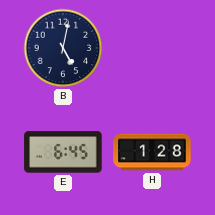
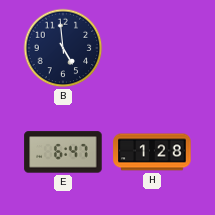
B: 5:02 -> 4:59
E: 6:45 -> 6:47
